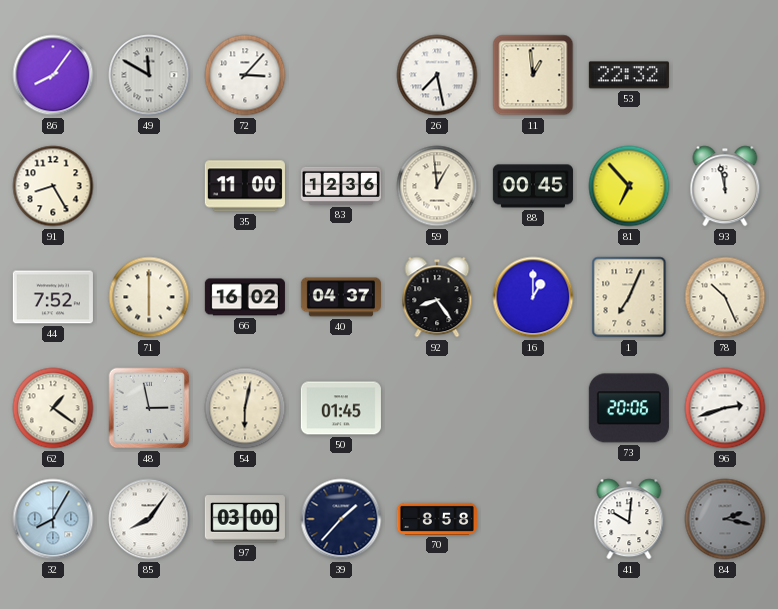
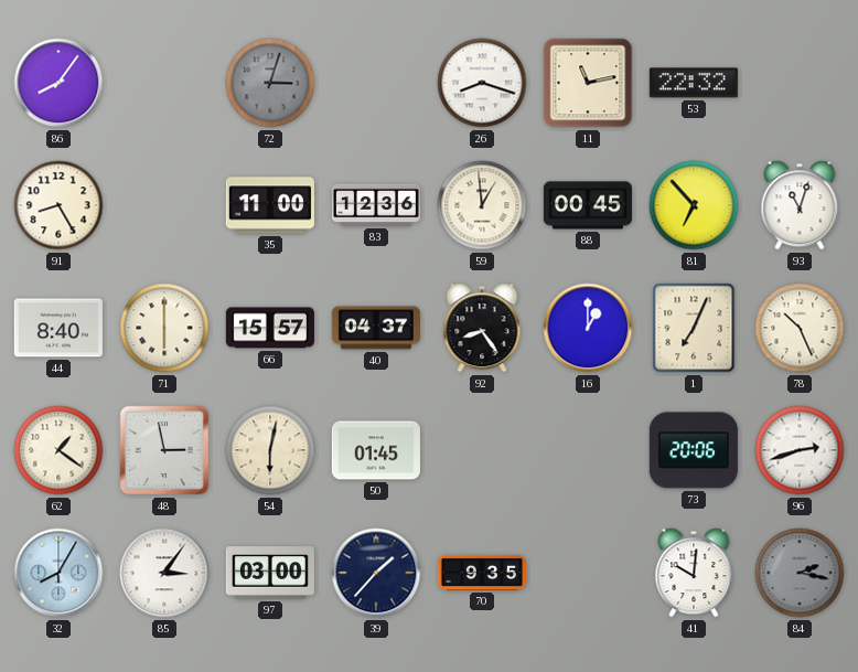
49: 11:50 -> none
72: 3:07 -> 3:03
72 dial: white -> grey
26: 7:28 -> 8:18
11: 12:59 -> 11:13
93: 11:58 -> 11:03
44: 7:52 -> 8:40
66: 16:02 -> 15:57
85: 8:06 -> 3:06
70: 8:58 -> 9:35
